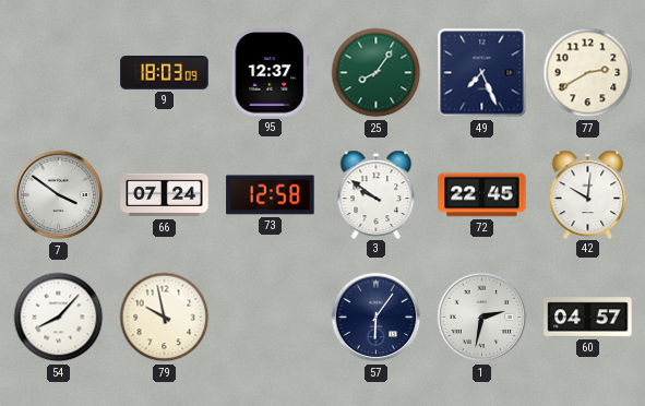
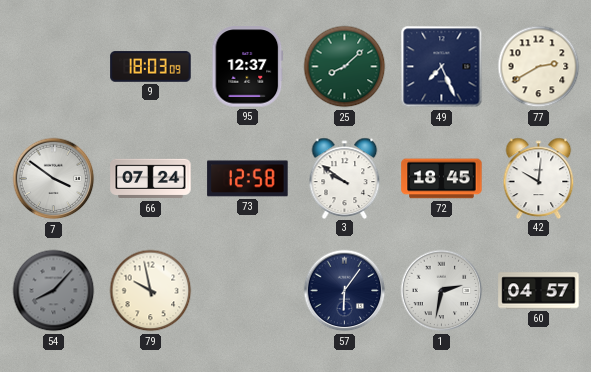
25: 8:06 -> 8:08
72: 22:45 -> 18:45
54 dial: white -> grey
